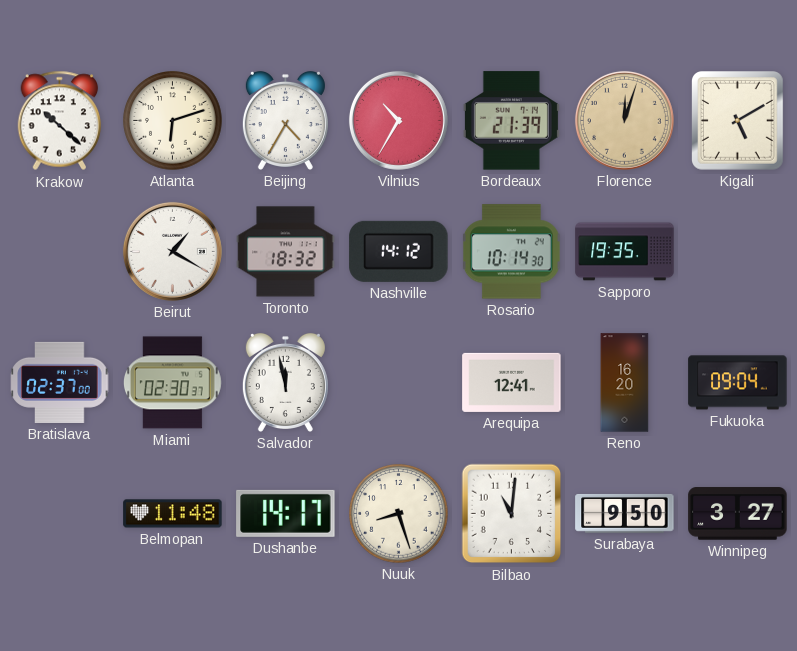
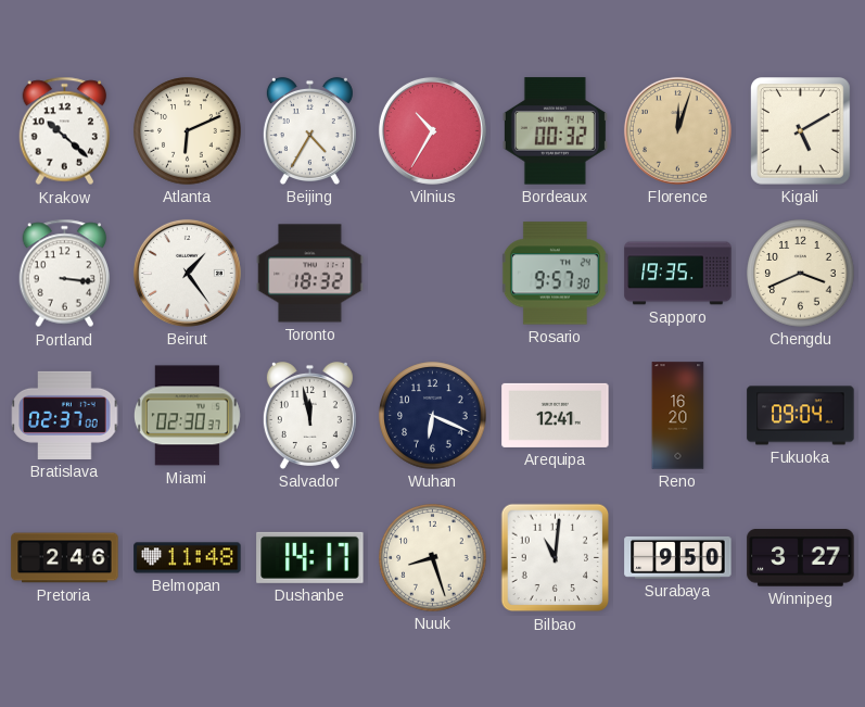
Atlanta: 6:12 -> 6:11
Bordeaux: 21:39 -> 00:32
Portland: none -> 3:16
Beirut: 1:20 -> 1:24
Nashville: 14:12 -> none
Rosario: 10:14 -> 9:57
Chengdu: none -> 3:41
Wuhan: none -> 6:19
Pretoria: none -> 2:46
